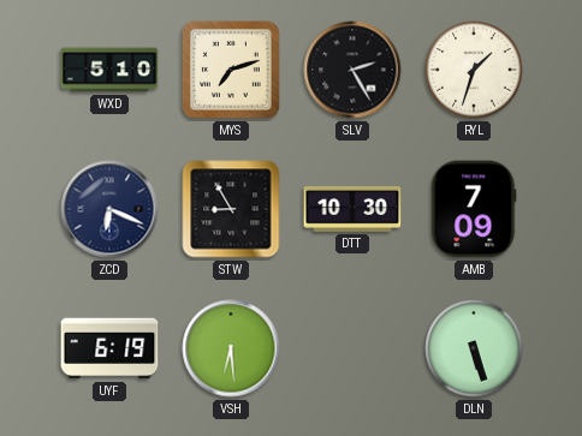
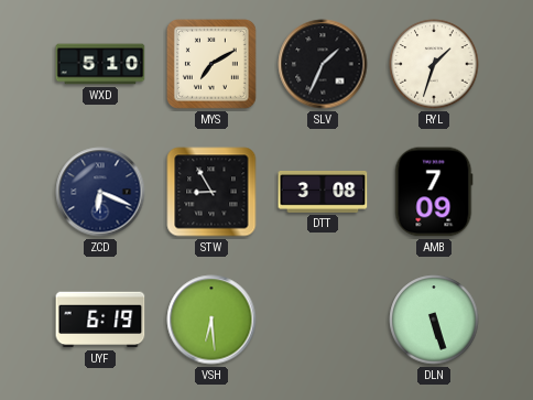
MYS: 7:12 -> 7:10
SLV: 2:25 -> 1:34
DTT: 10:30 -> 3:08
